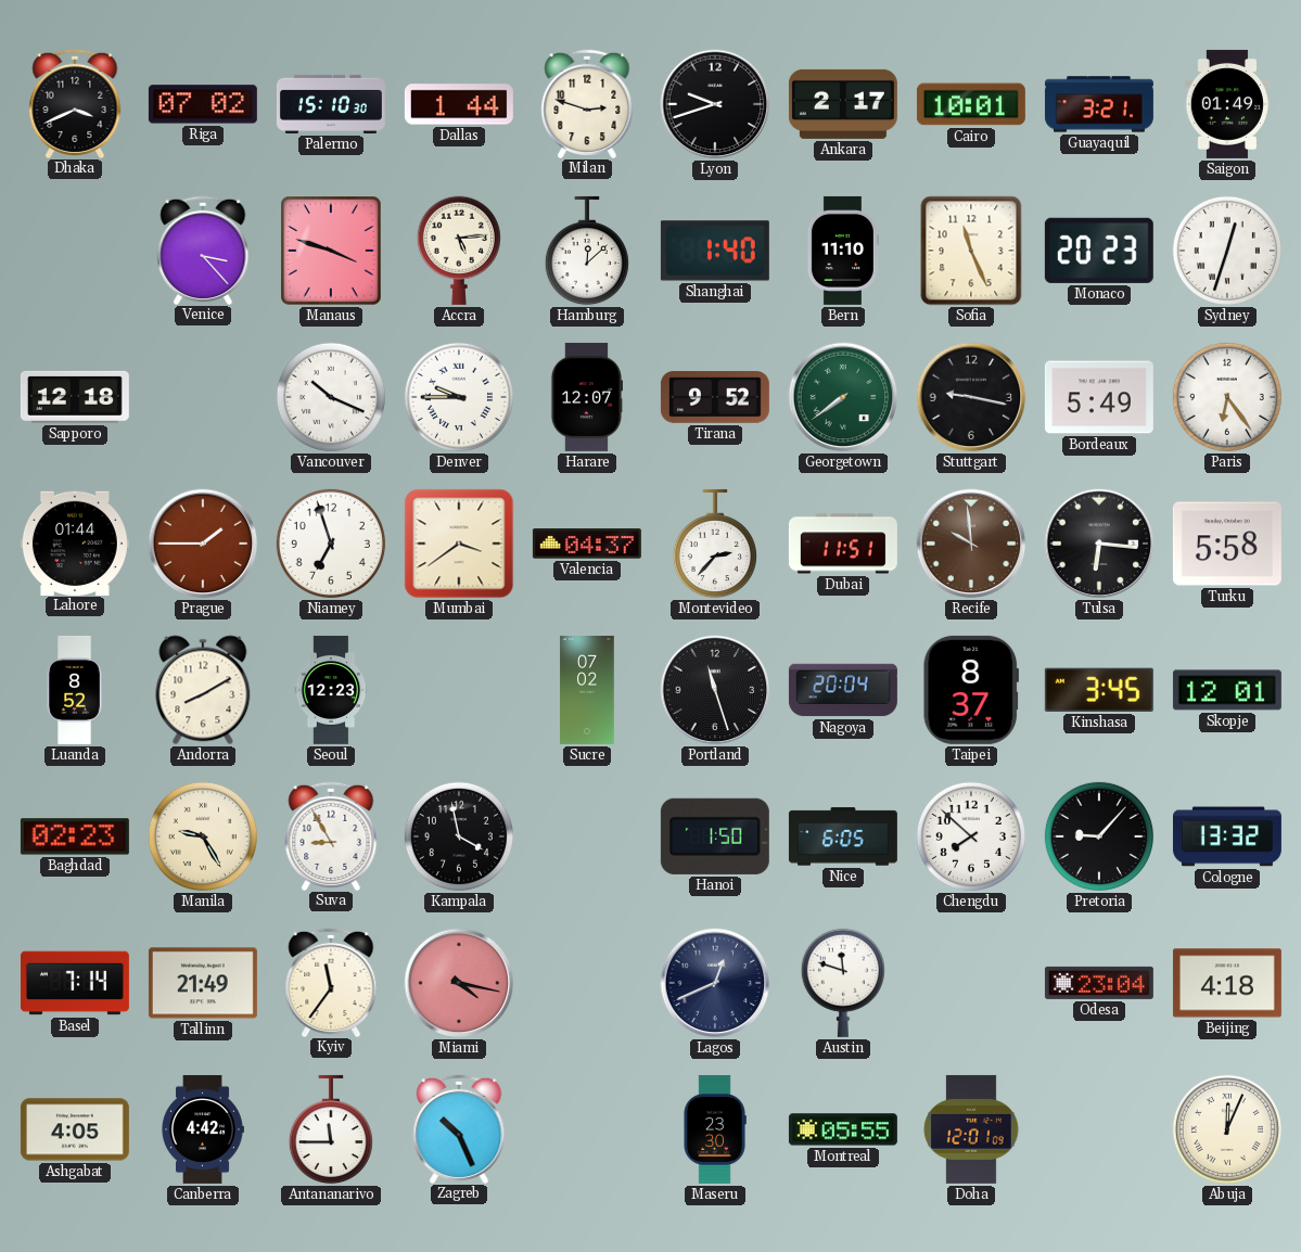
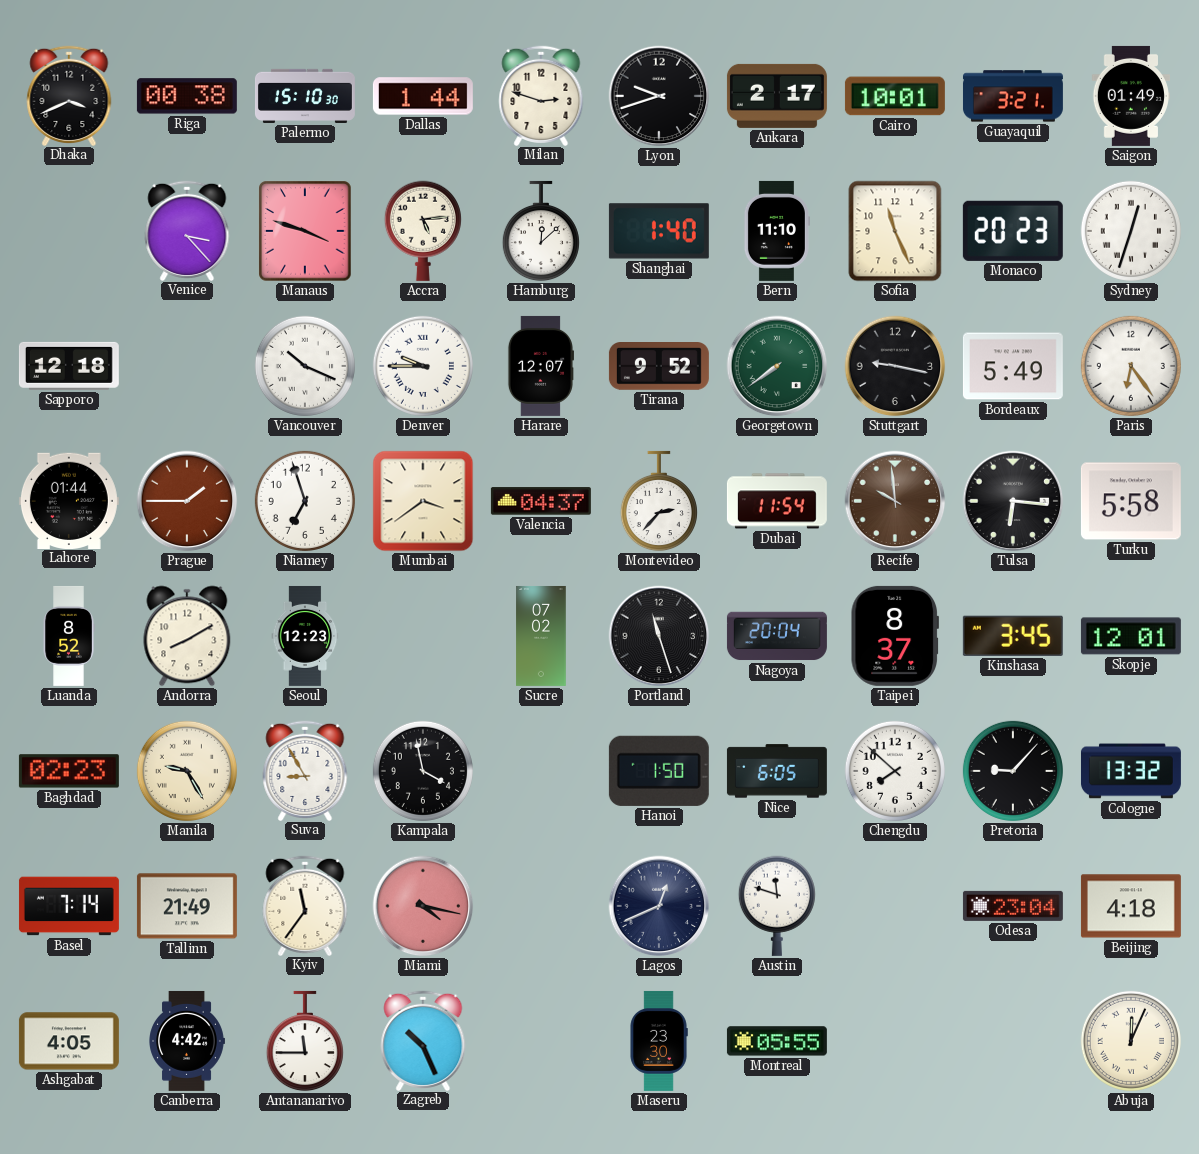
Riga: 07:02 -> 00:38
Dubai: 11:51 -> 11:54
Doha: 12:01 -> none
